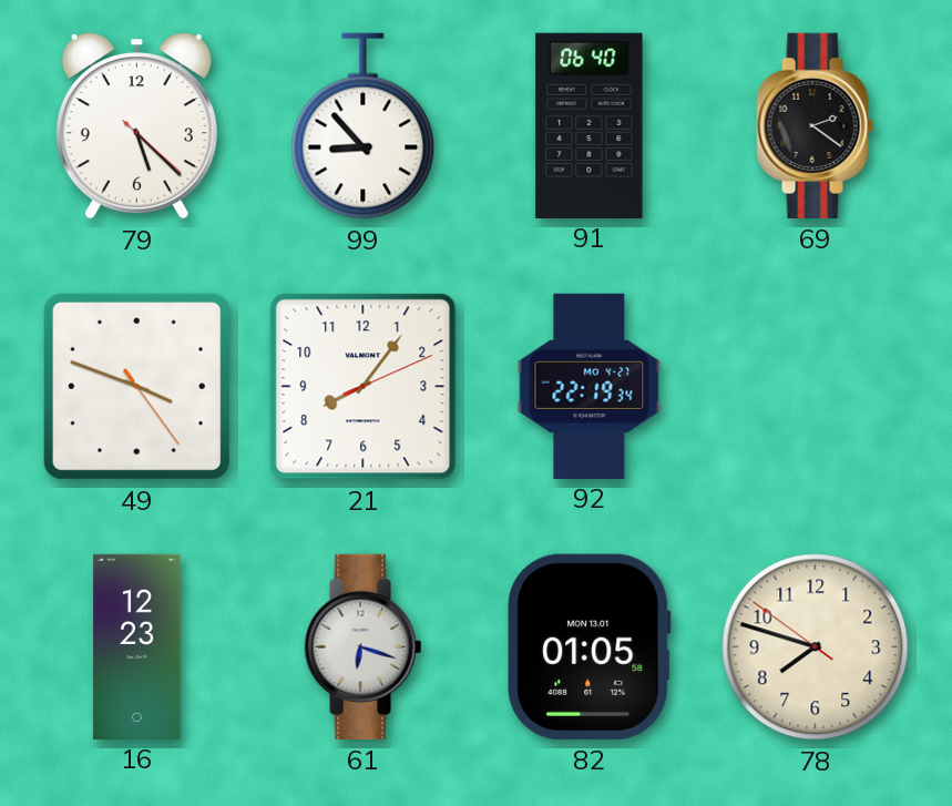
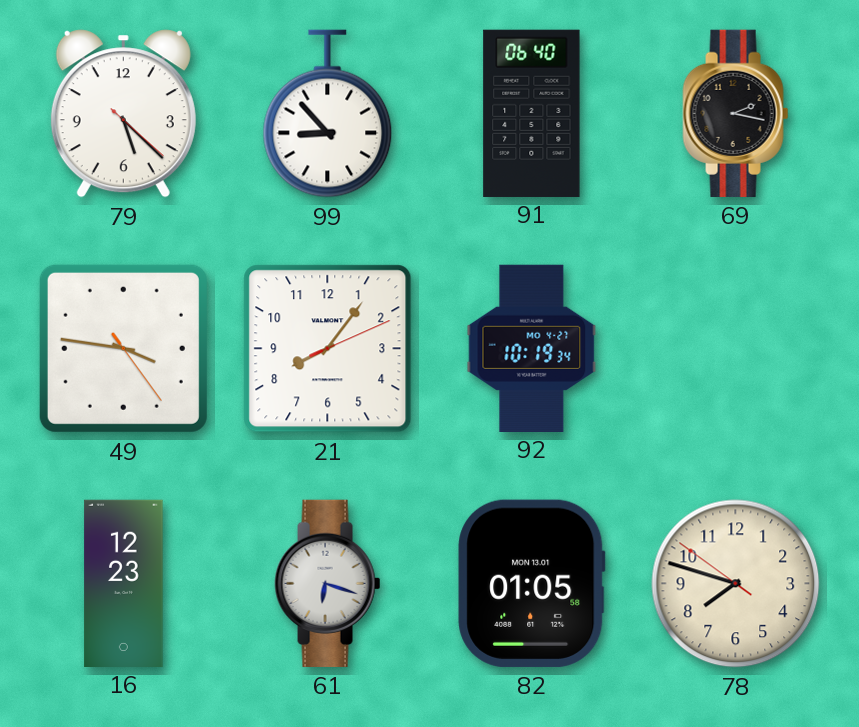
69: 2:21 -> 2:17
49: 3:48 -> 3:46
92: 22:19 -> 10:19
